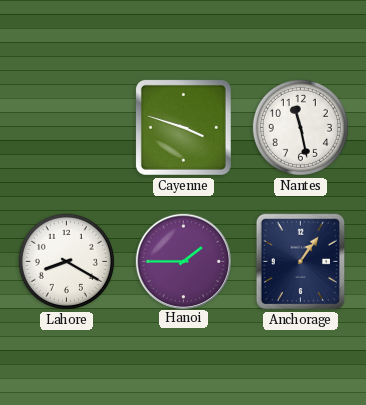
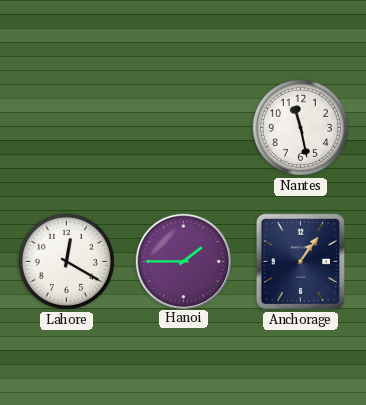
Cayenne: 3:48 -> none
Lahore: 8:20 -> 12:20
